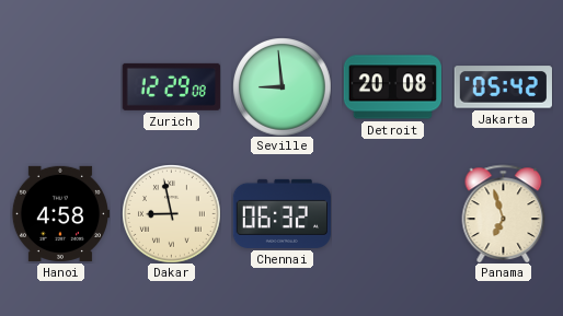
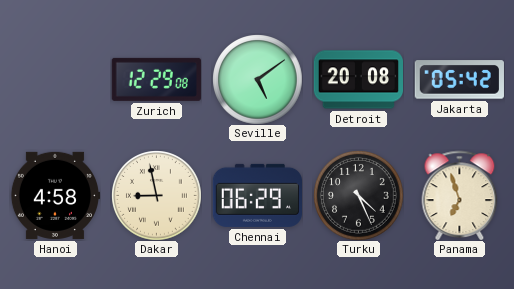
Seville: 8:59 -> 5:09
Chennai: 06:32 -> 06:29
Turku: none -> 4:26
